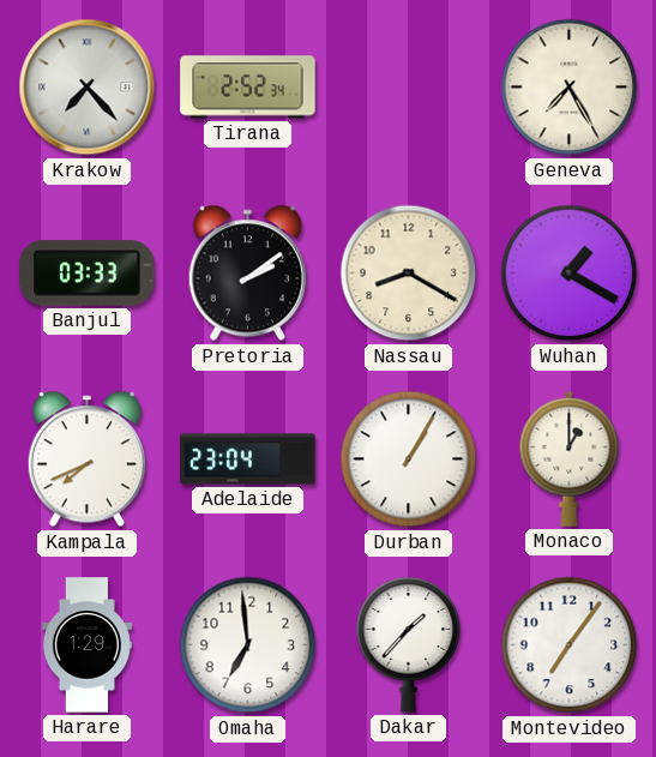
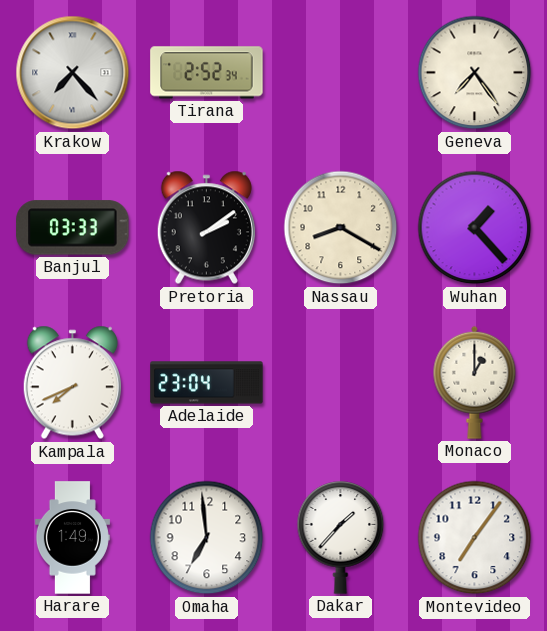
Geneva: 7:25 -> 7:24
Wuhan: 1:20 -> 1:23
Durban: 1:05 -> none
Harare: 1:29 -> 1:49
